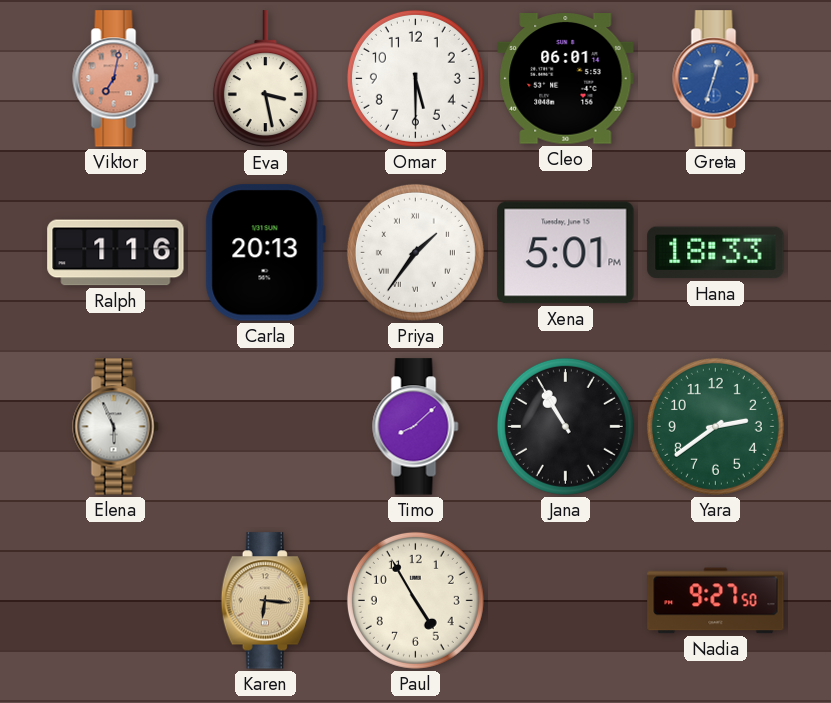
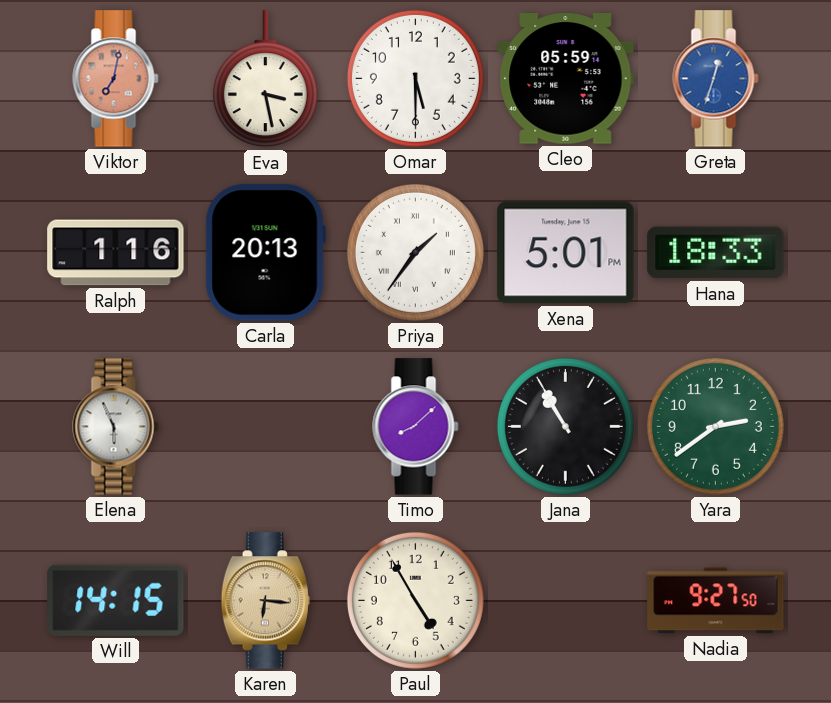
Cleo: 06:01 -> 05:59
Will: none -> 14:15
